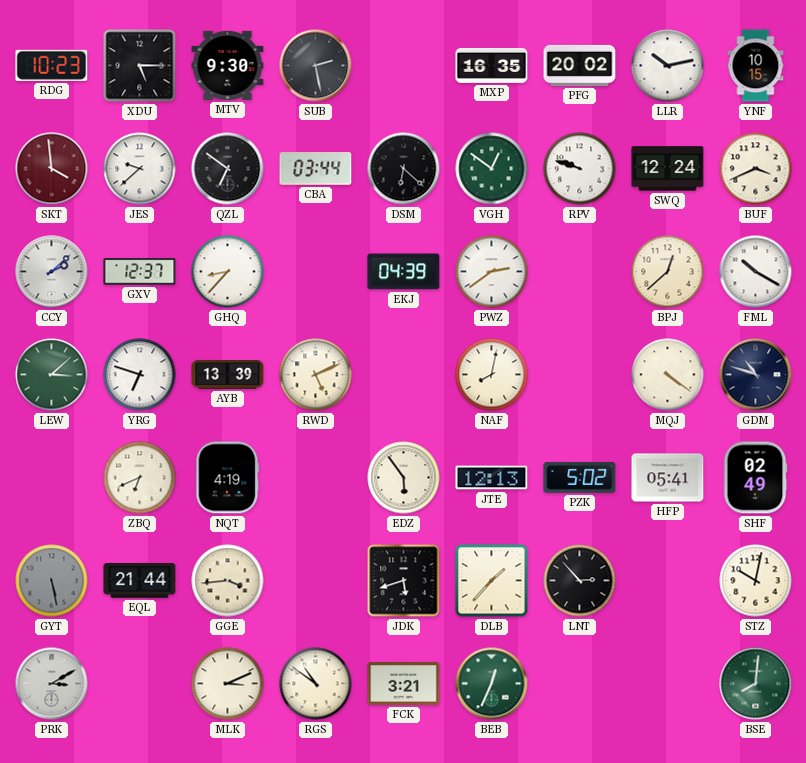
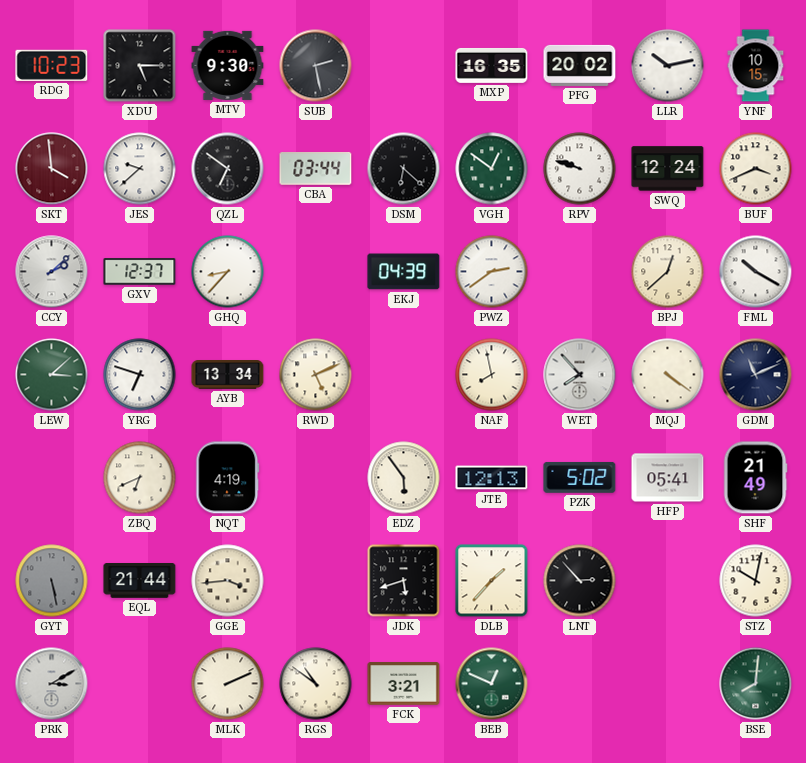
AYB: 13:39 -> 13:34
NAF: 8:02 -> 7:58
WET: none -> 7:53
GDM: 10:48 -> 11:11
SHF: 02:49 -> 21:49
MLK: 3:11 -> 2:11
BEB: 12:34 -> 12:49
